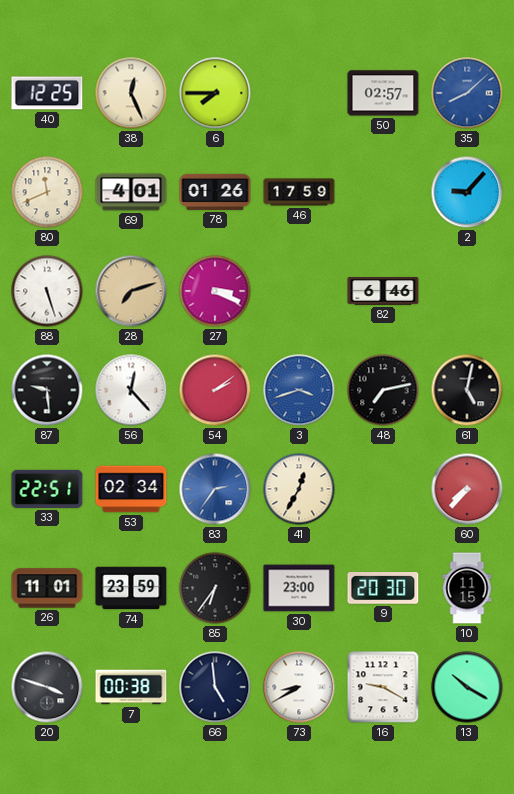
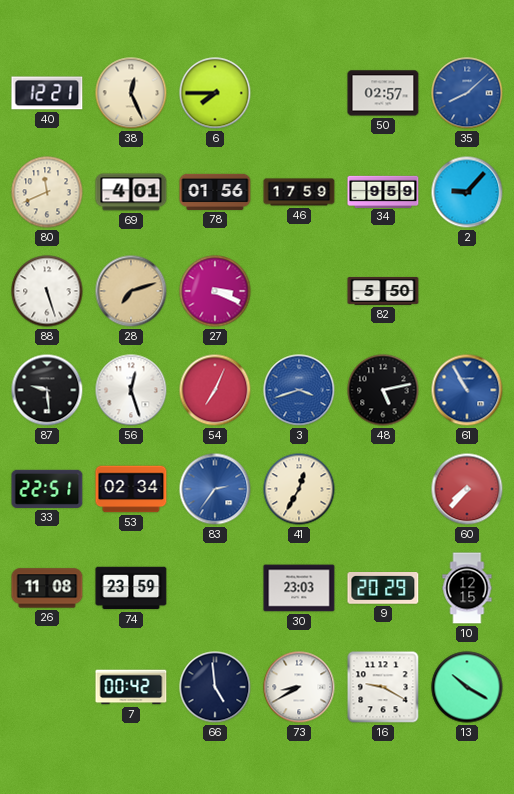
40: 12:25 -> 12:21
78: 01:26 -> 01:56
34: none -> 9:59
82: 6:46 -> 5:50
56: 12:23 -> 12:27
54: 2:09 -> 7:04
48: 7:13 -> 5:13
61: 5:02 -> 10:55
61 dial: black -> blue
26: 11:01 -> 11:08
85: 6:36 -> none
30: 23:00 -> 23:03
9: 20:30 -> 20:29
10: 11:15 -> 12:15
20: 3:48 -> none
7: 00:38 -> 00:42
